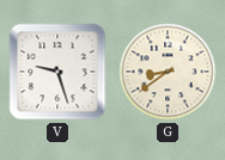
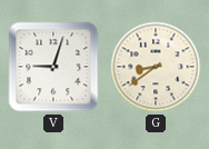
V: 9:27 -> 9:03
